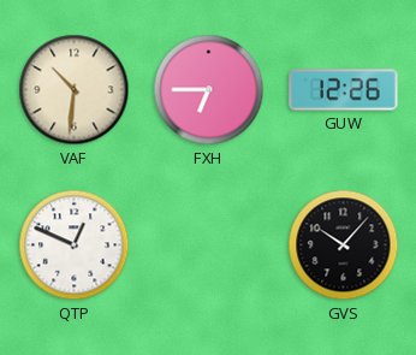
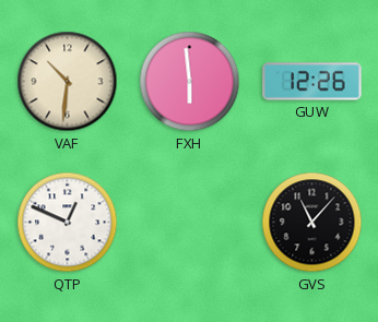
FXH: 6:45 -> 5:59
GVS: 10:07 -> 11:07
